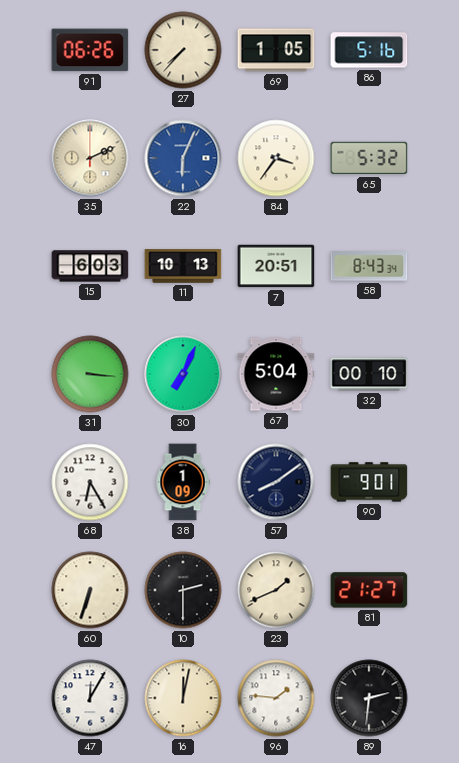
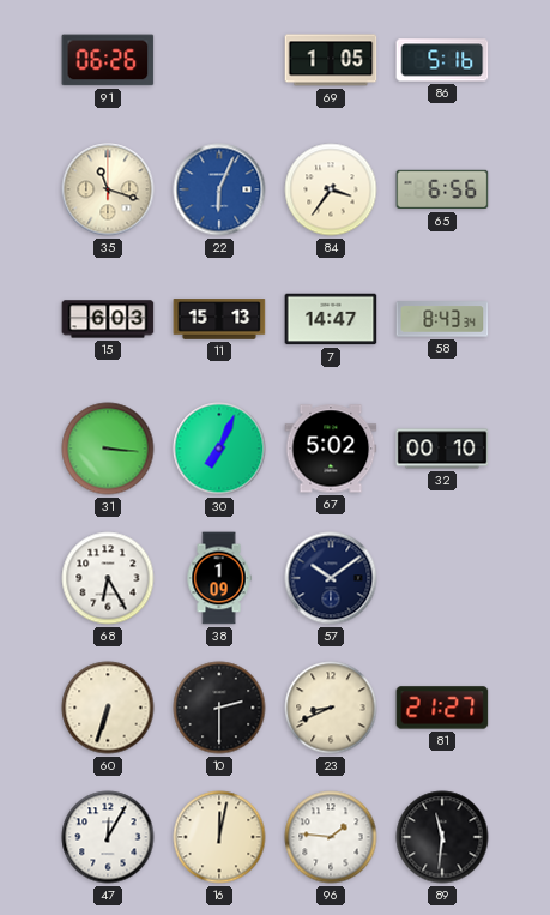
27: 7:37 -> none
35: 2:11 -> 11:18
65: 5:32 -> 6:56
11: 10:13 -> 15:13
7: 20:51 -> 14:47
67: 5:04 -> 5:02
57: 8:09 -> 10:09
90: 9:01 -> none
23: 1:41 -> 8:41
89: 2:31 -> 11:31
